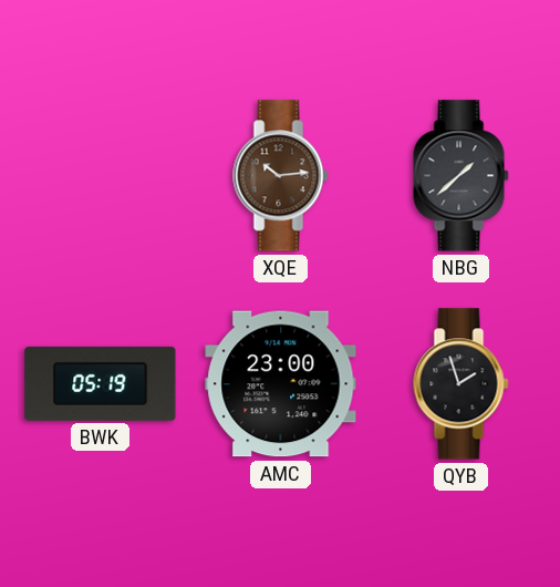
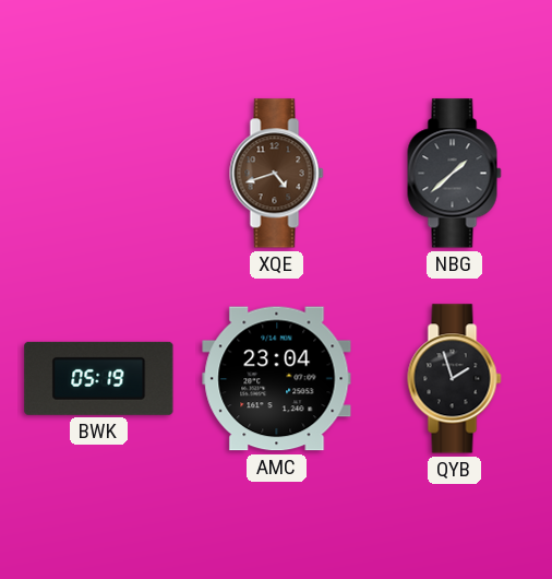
XQE: 10:14 -> 4:42
AMC: 23:00 -> 23:04
